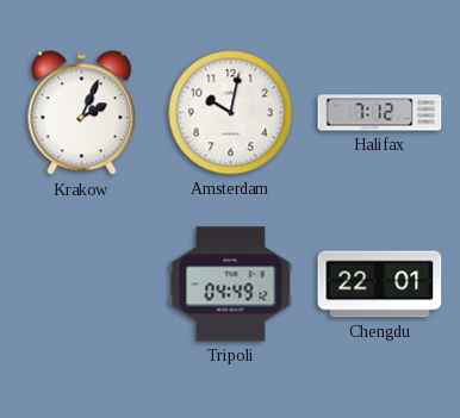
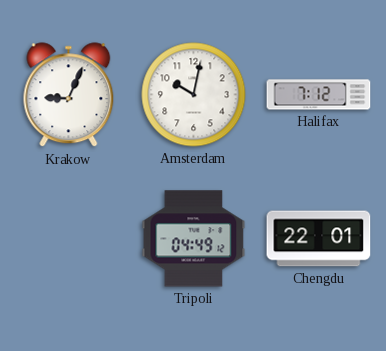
Krakow: 2:04 -> 9:04
